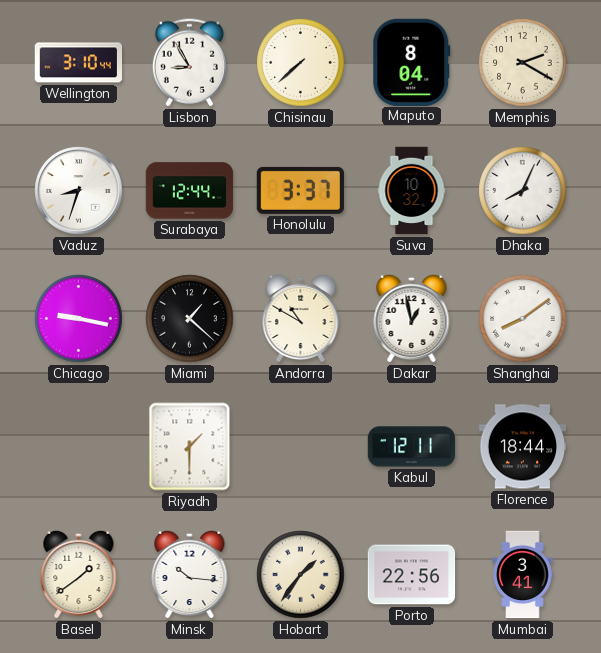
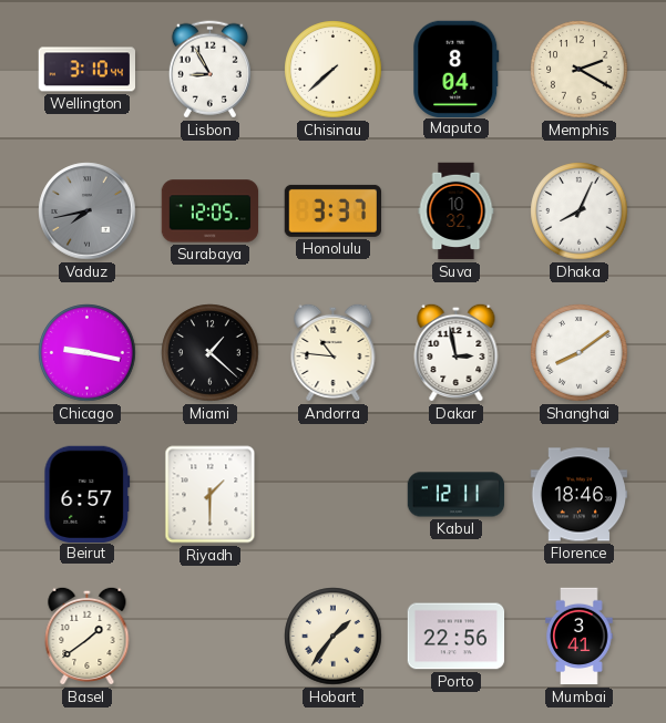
Vaduz: 8:33 -> 7:43
Vaduz dial: white -> grey
Surabaya: 12:44 -> 12:05
Andorra: 10:50 -> 10:46
Dakar: 12:58 -> 2:58
Beirut: none -> 6:57
Florence: 18:44 -> 18:46
Minsk: 10:16 -> none
